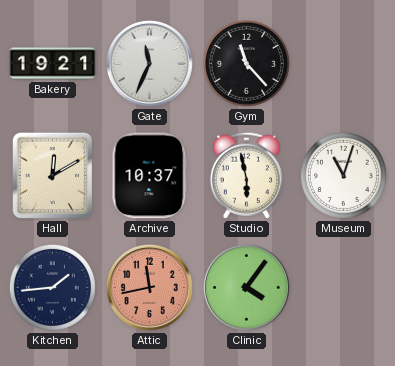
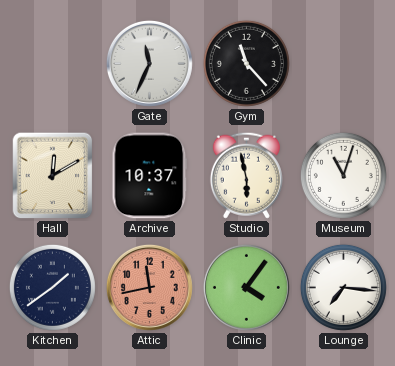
Bakery: 19:21 -> none
Kitchen: 1:44 -> 1:39
Lounge: none -> 7:16
